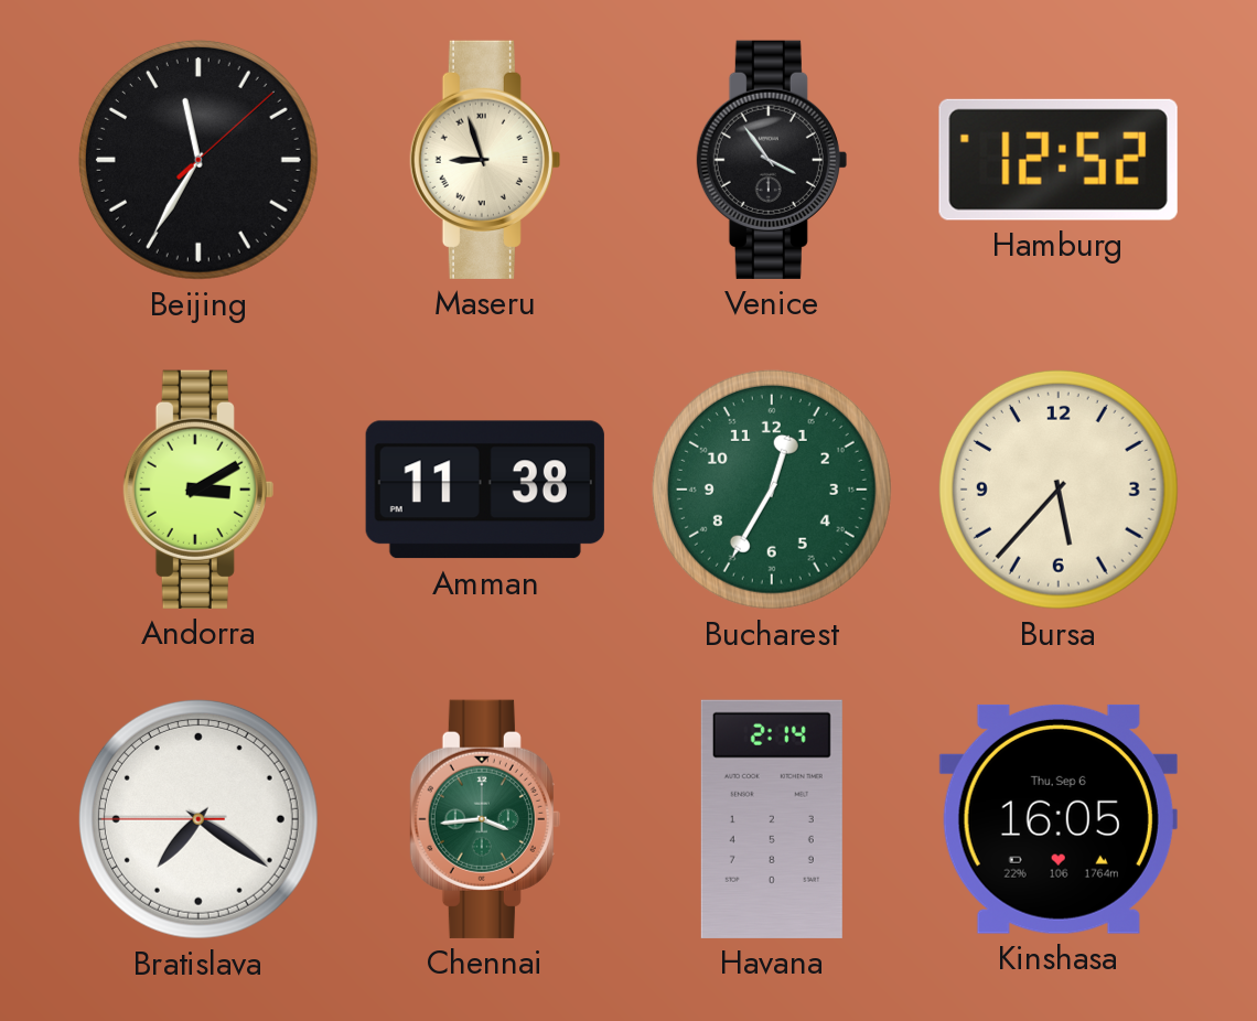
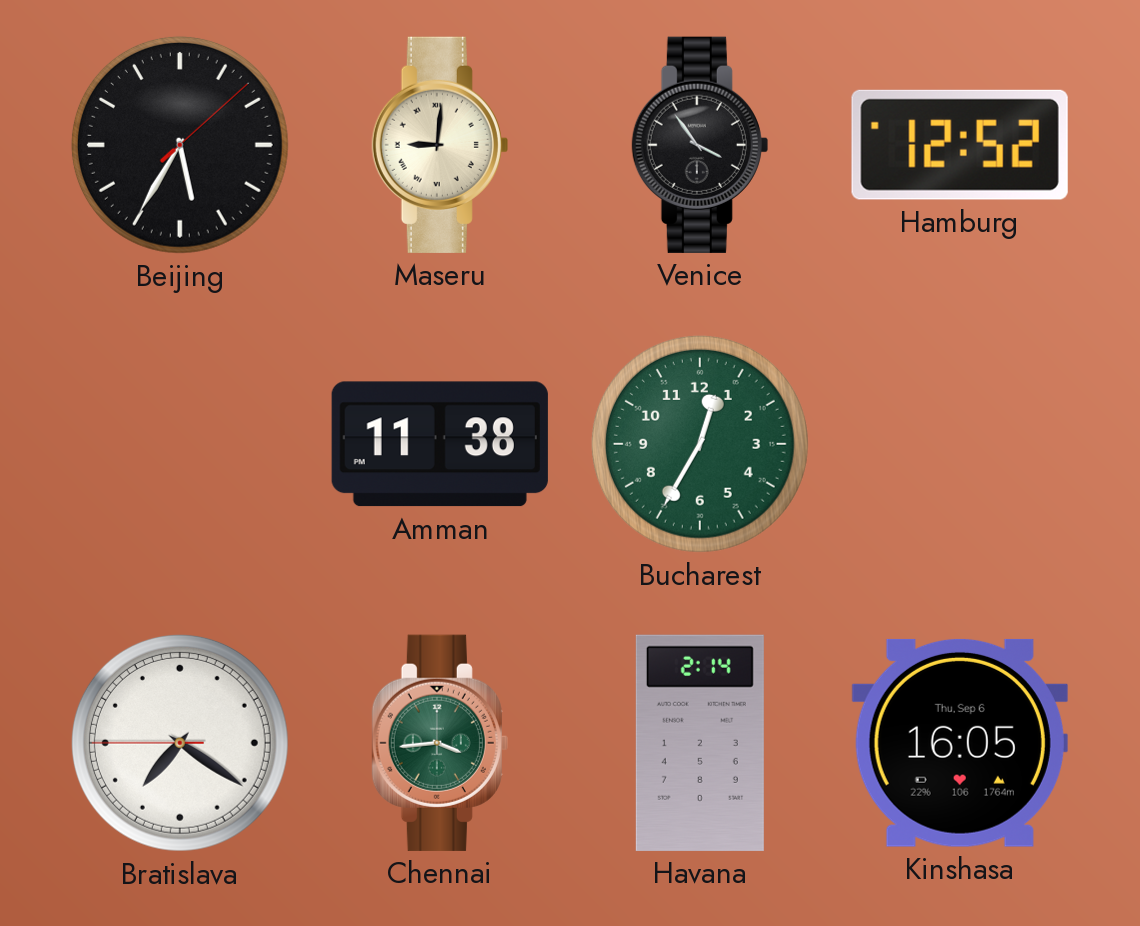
Beijing: 11:35 -> 5:35
Maseru: 8:57 -> 9:01
Andorra: 3:10 -> none
Bursa: 5:37 -> none
